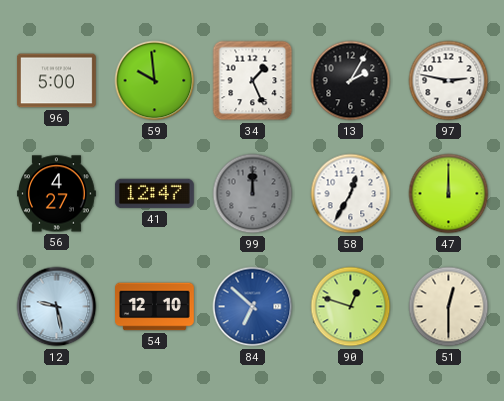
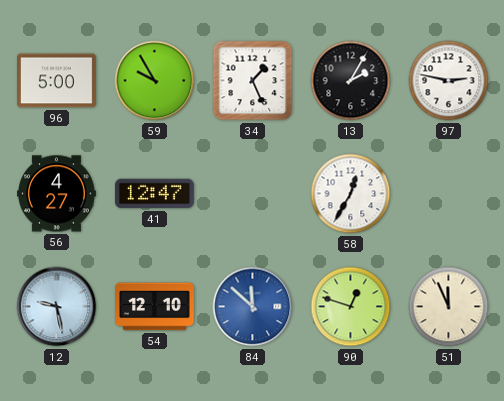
59: 9:59 -> 9:55
99: 12:00 -> none
47: 12:00 -> none
84: 6:52 -> 11:52
51: 12:30 -> 11:56
